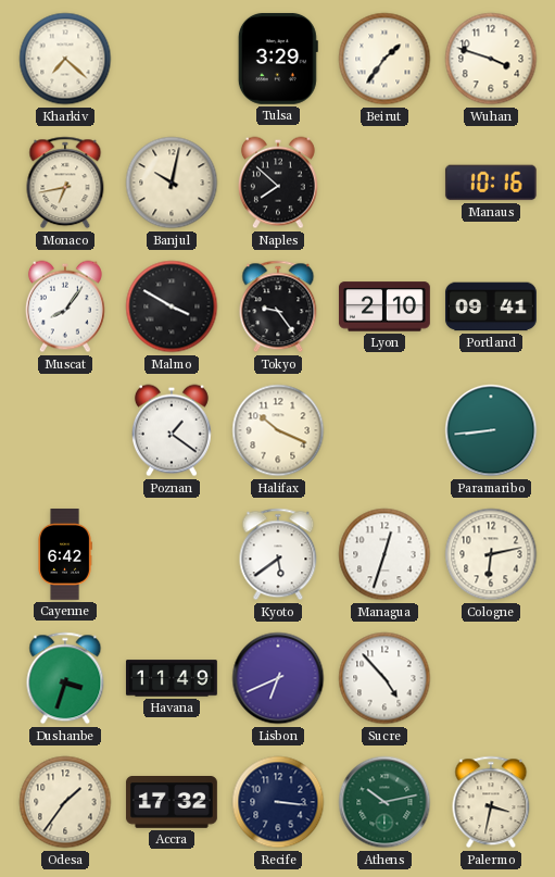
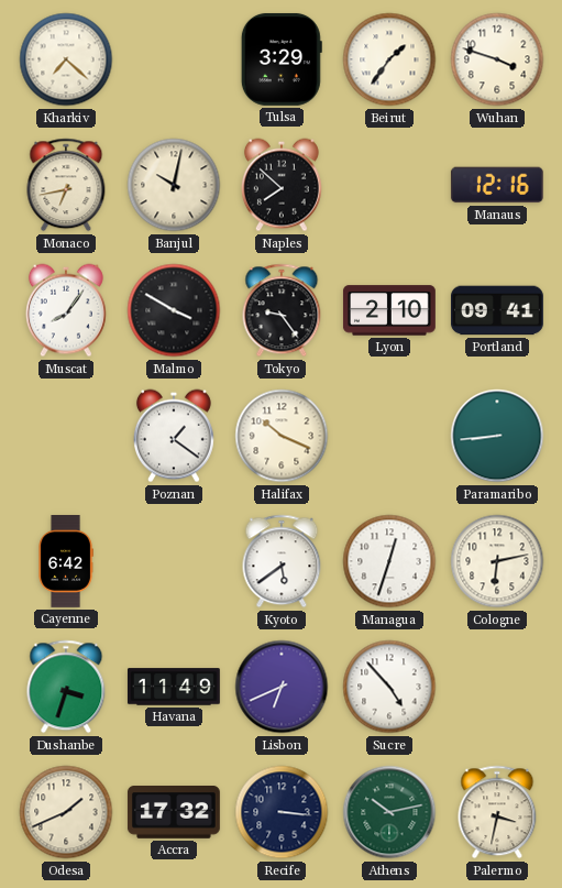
Manaus: 10:16 -> 12:16
Odesa: 1:36 -> 1:41
